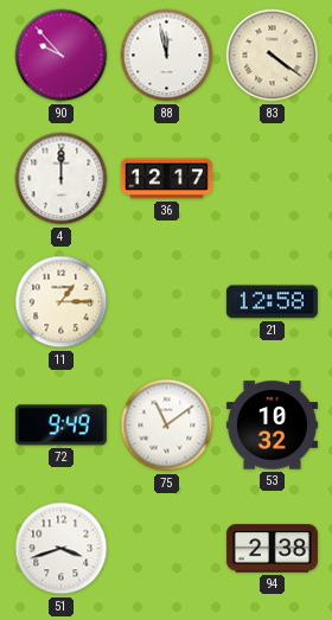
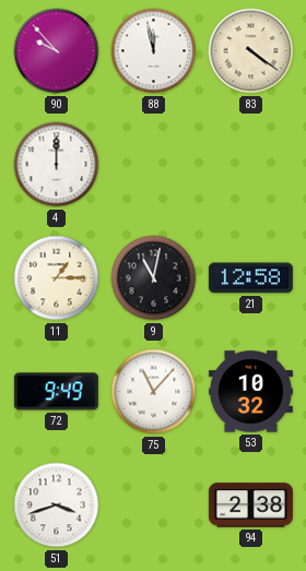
36: 12:17 -> none
9: none -> 11:02
75: 11:09 -> 11:07
